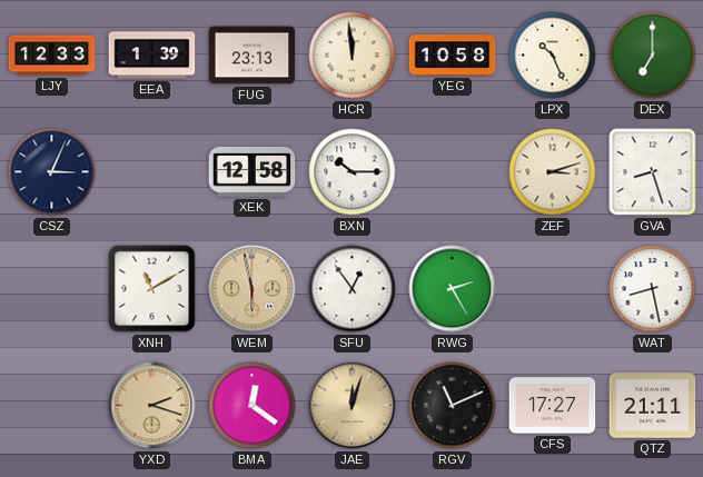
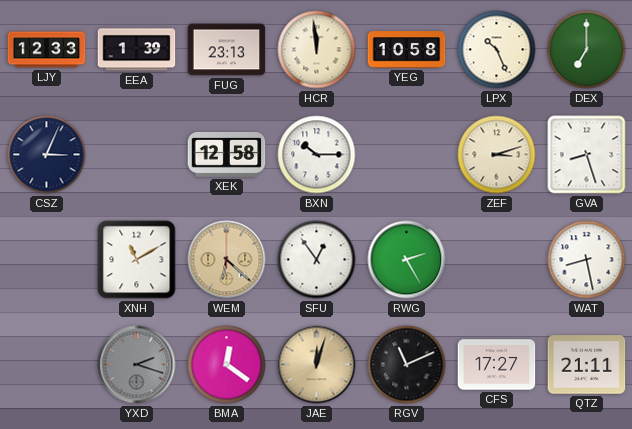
WEM: 5:58 -> 6:22
YXD dial: champagne -> grey
